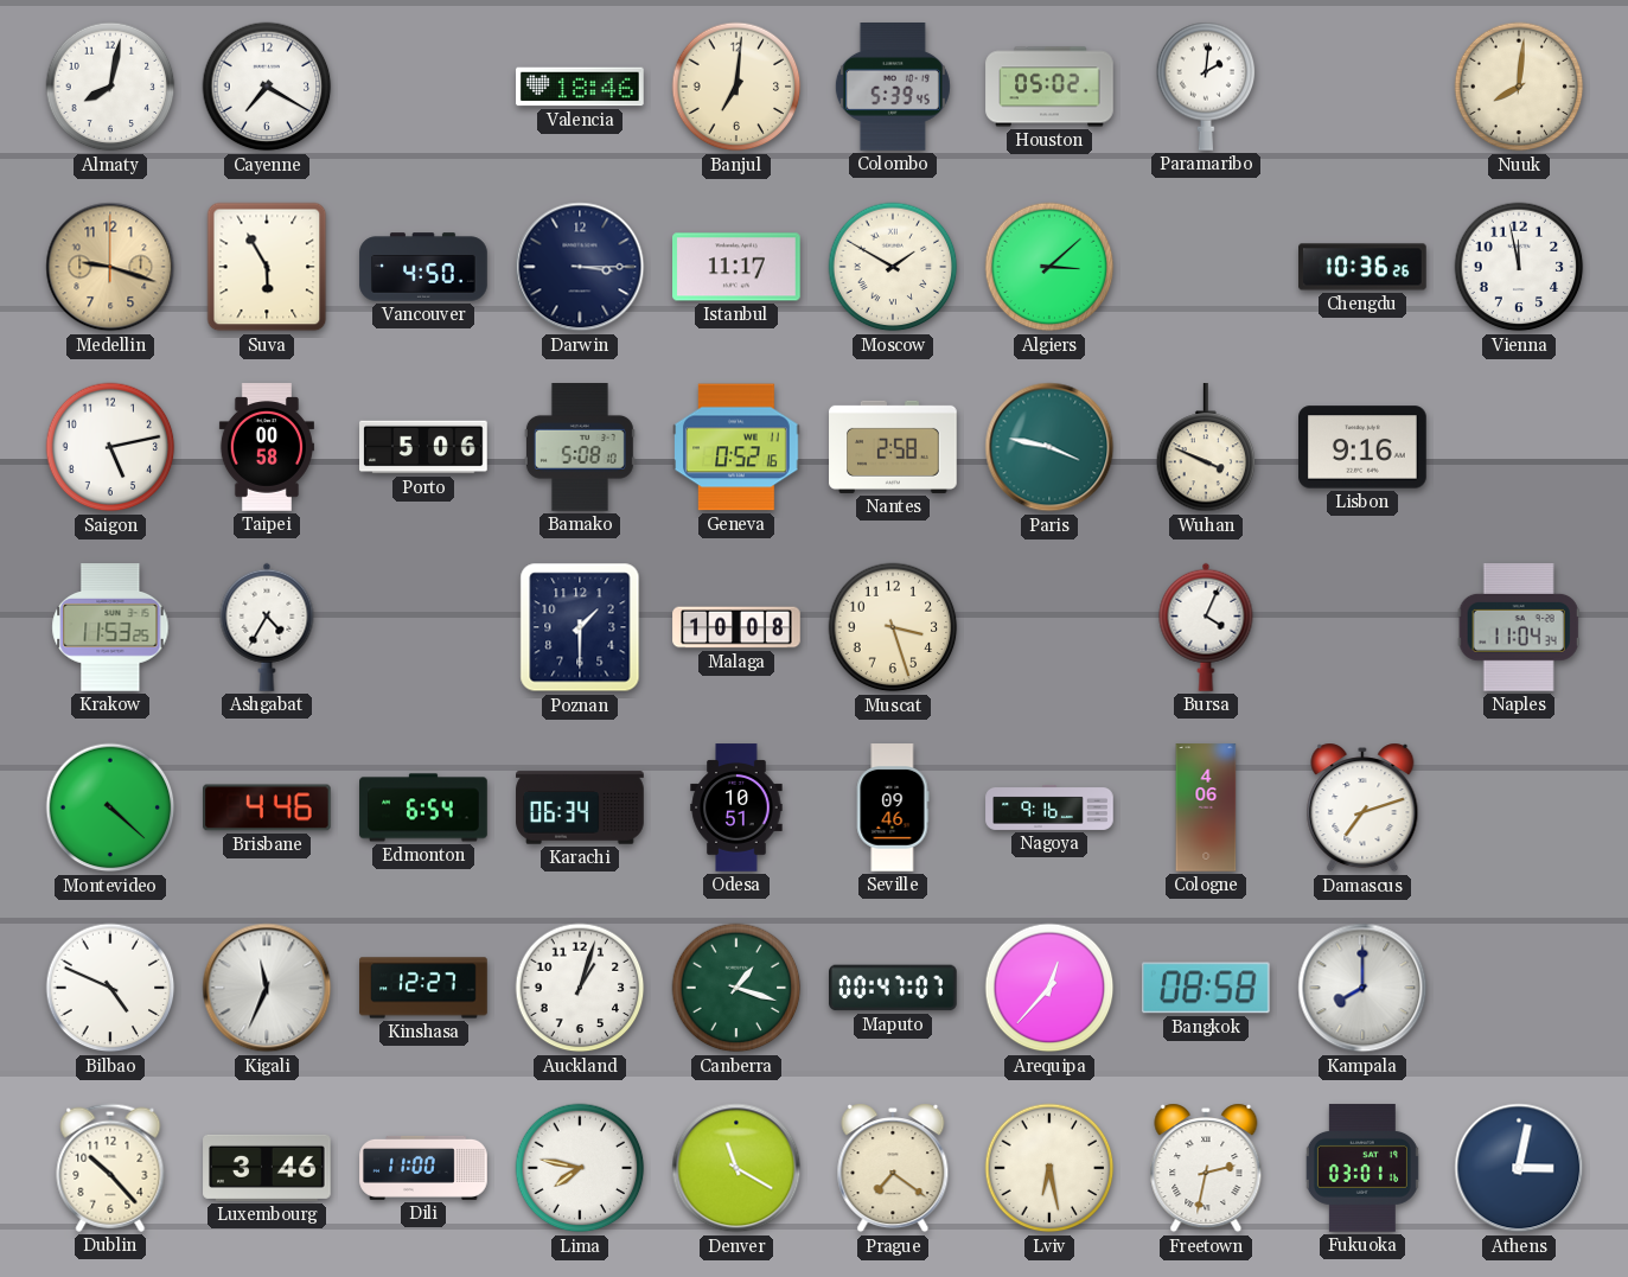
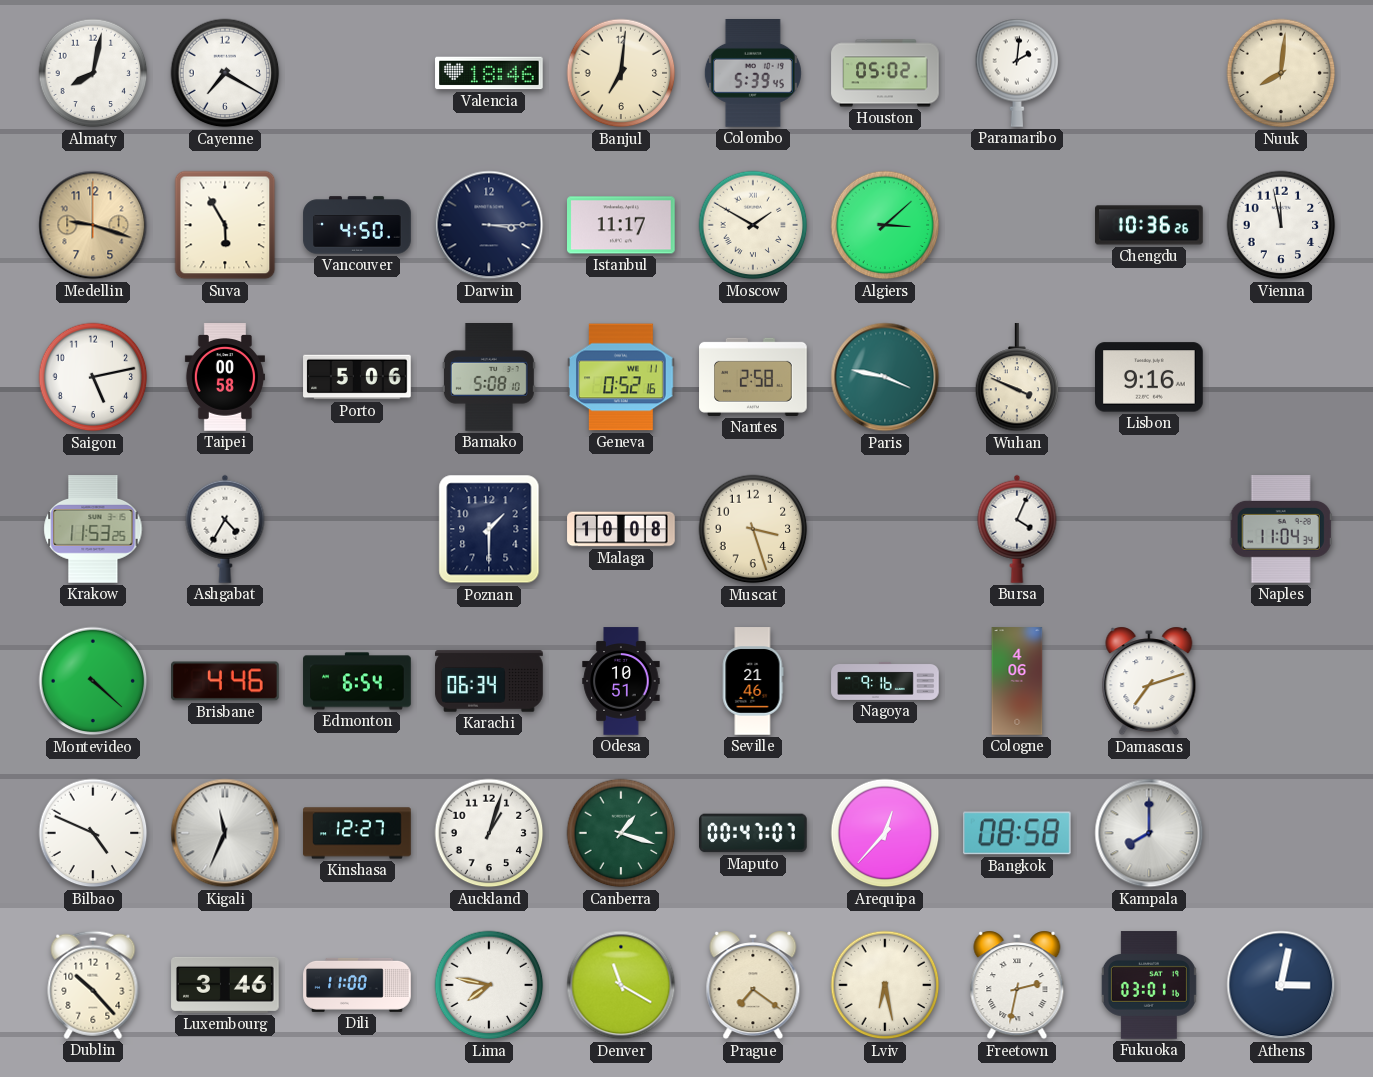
Seville: 09:46 -> 21:46
